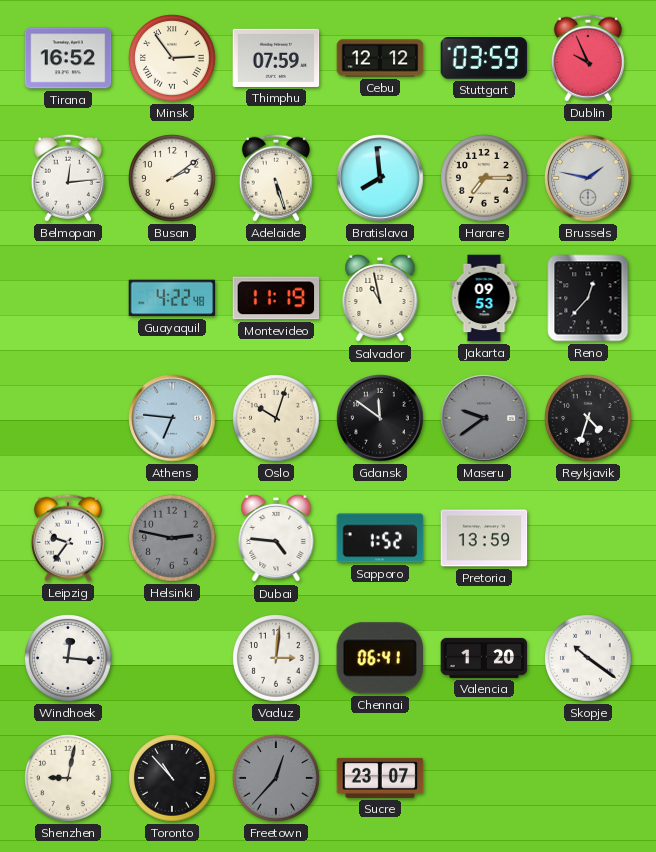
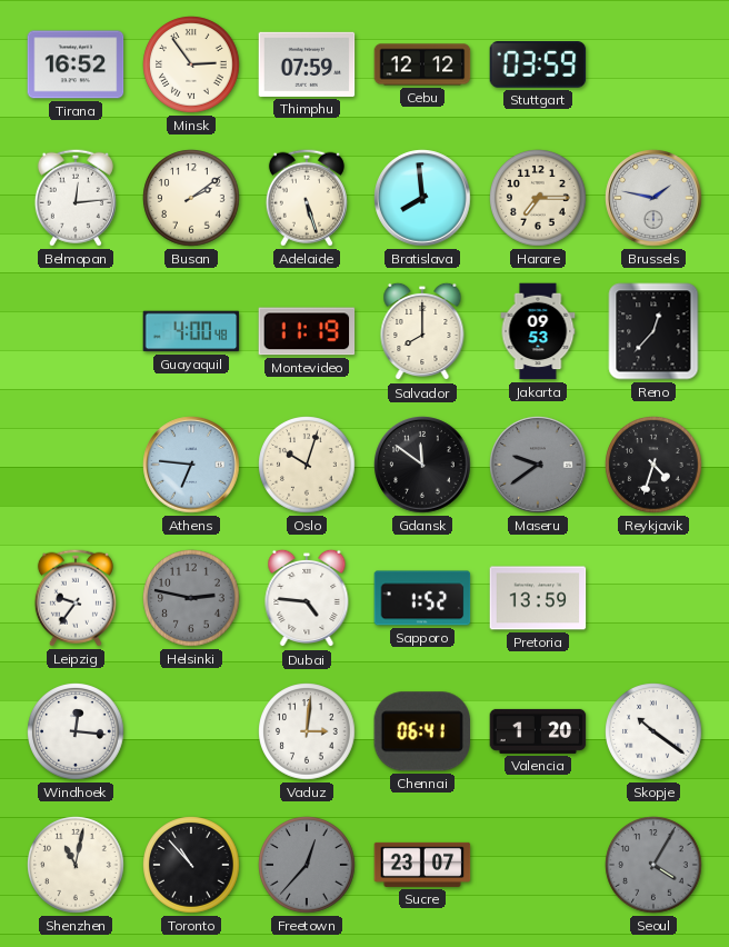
Dublin: 9:56 -> none
Guayaquil: 4:22 -> 4:00
Salvador: 10:58 -> 8:00
Shenzhen: 9:02 -> 11:02
Seoul: none -> 4:05
